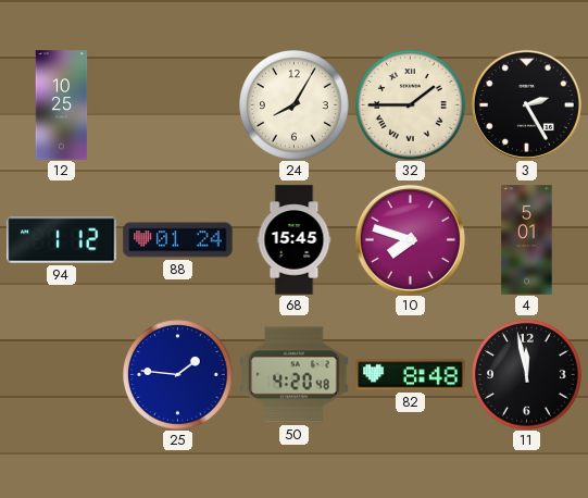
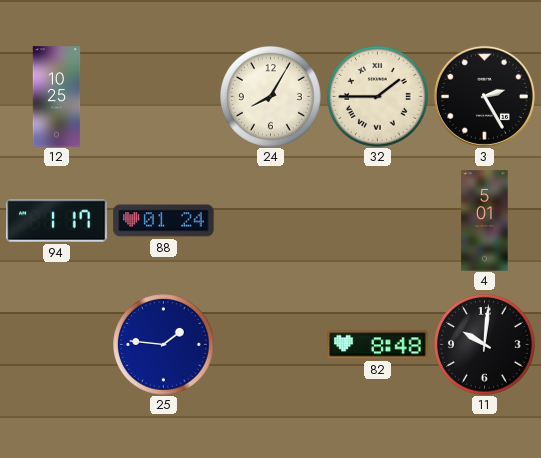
94: 1:12 -> 1:17
68: 15:45 -> none
10: 7:48 -> none
50: 4:20 -> none
11: 11:58 -> 10:01
